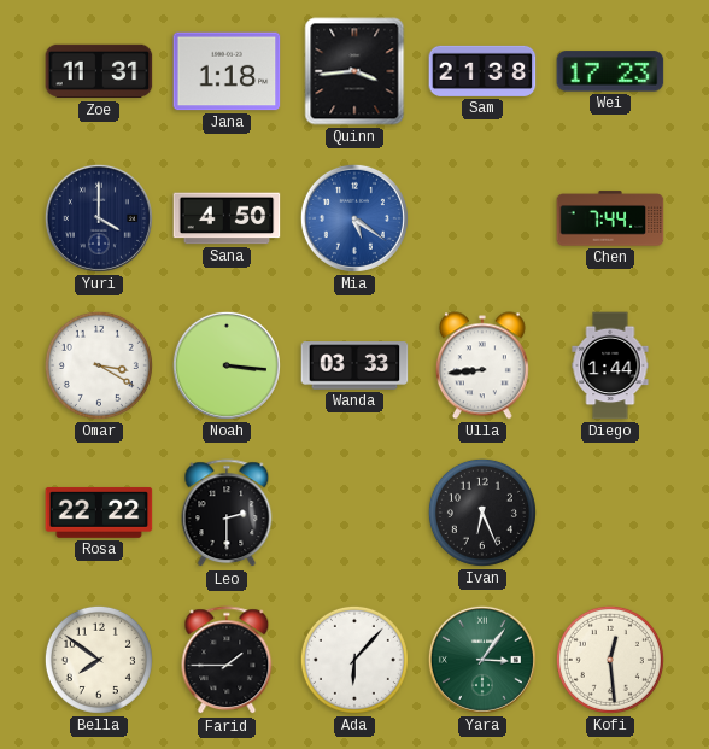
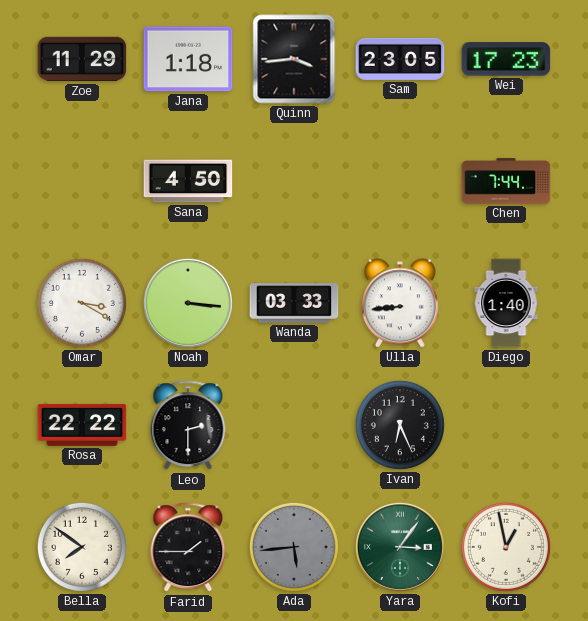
Zoe: 11:31 -> 11:29
Sam: 21:38 -> 23:05
Yuri: 4:00 -> none
Mia: 5:21 -> none
Diego: 1:44 -> 1:40
Ada: 6:07 -> 5:44
Ada dial: white -> grey
Kofi: 12:29 -> 12:58
